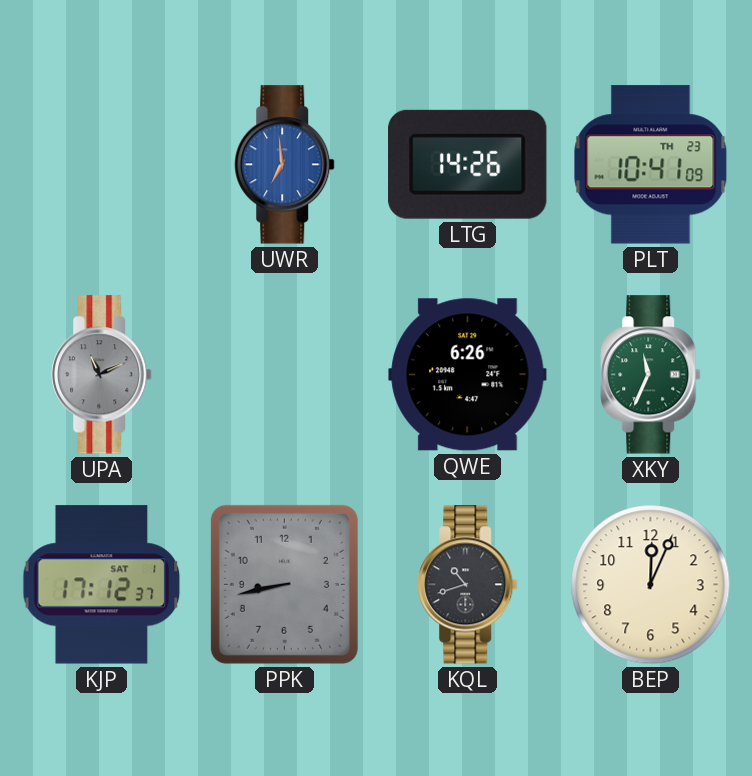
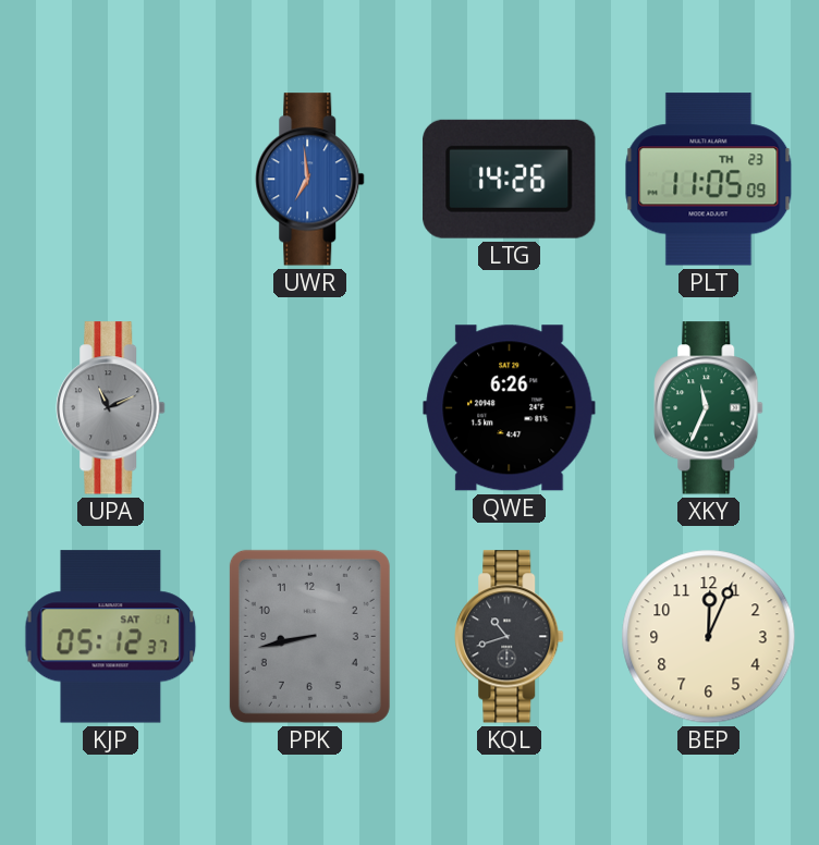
PLT: 10:41 -> 11:05
KJP: 17:12 -> 05:12
